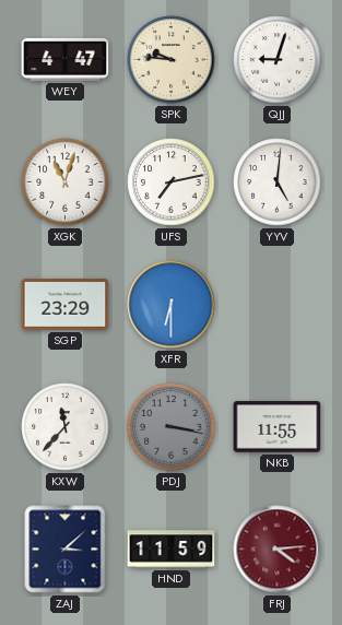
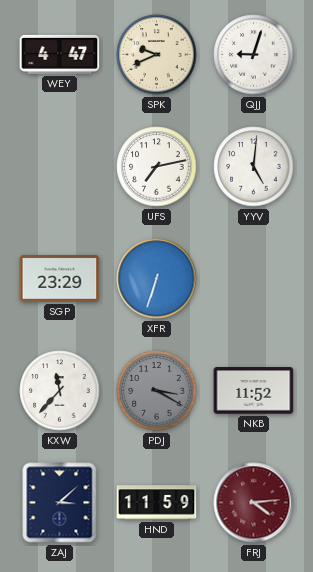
SPK: 9:46 -> 9:41
XGK: 11:03 -> none
XFR: 6:30 -> 6:33
PDJ: 3:17 -> 3:20
NKB: 11:55 -> 11:52
